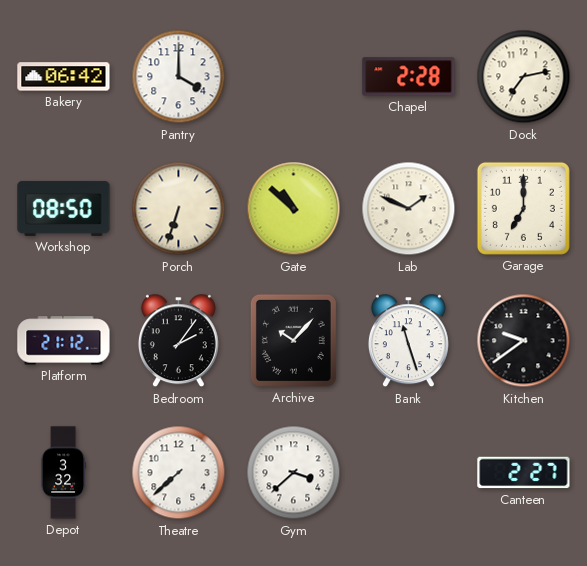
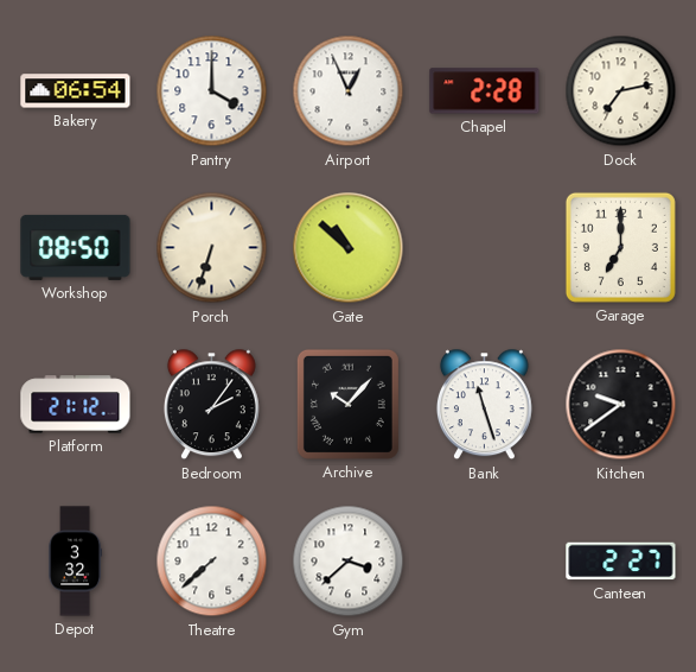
Bakery: 06:42 -> 06:54
Airport: none -> 12:56
Lab: 1:49 -> none
